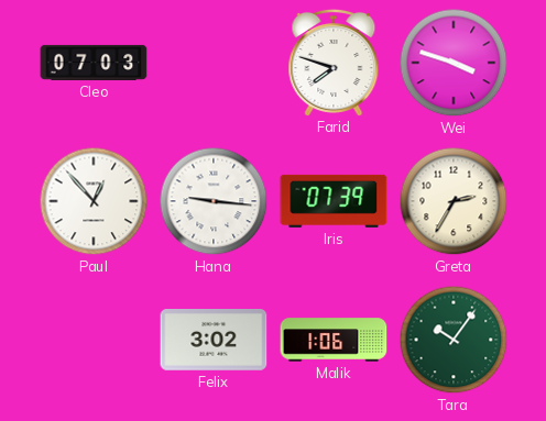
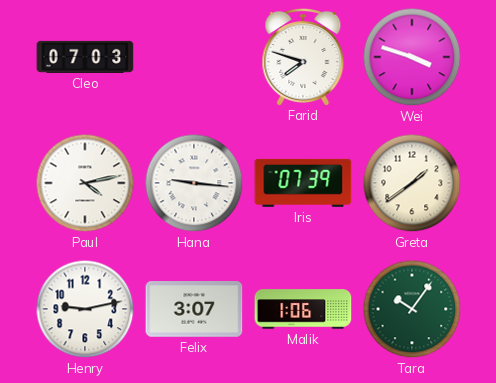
Paul: 12:53 -> 4:13
Greta: 2:35 -> 1:39
Henry: none -> 9:13
Felix: 3:02 -> 3:07
